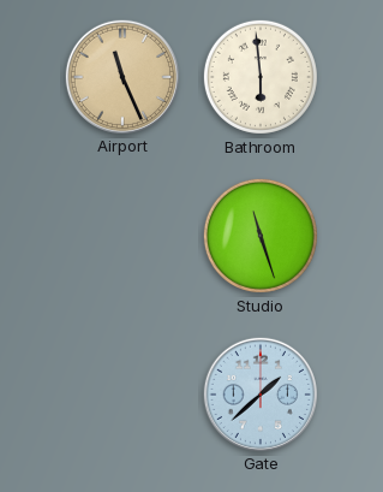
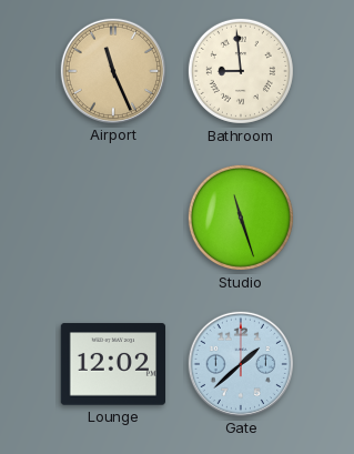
Bathroom: 5:59 -> 8:59
Lounge: none -> 12:02
